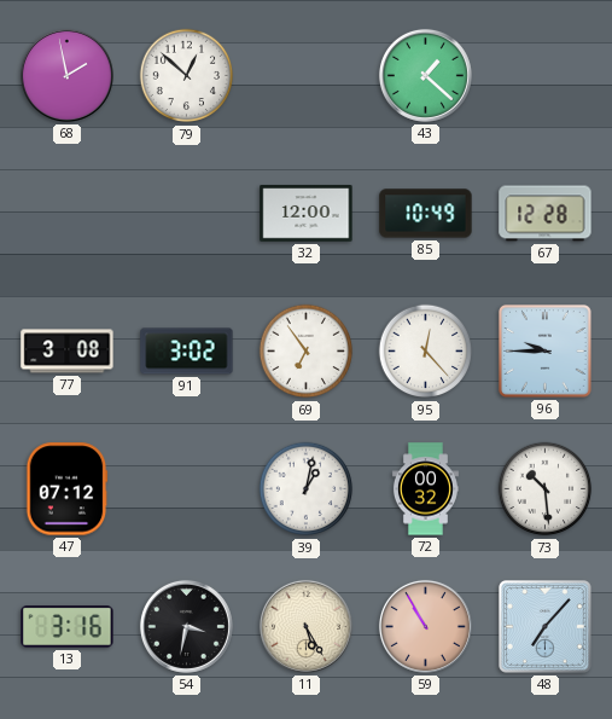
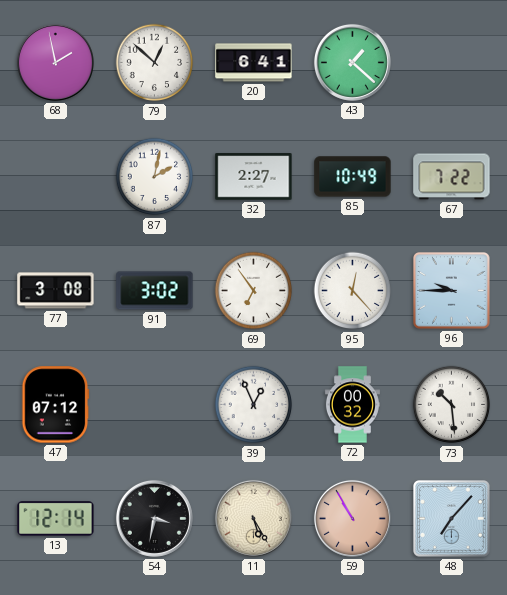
20: none -> 6:41
87: none -> 2:02
32: 12:00 -> 2:27
67: 12:28 -> 7:22
39: 1:02 -> 12:56
13: 3:16 -> 12:14
